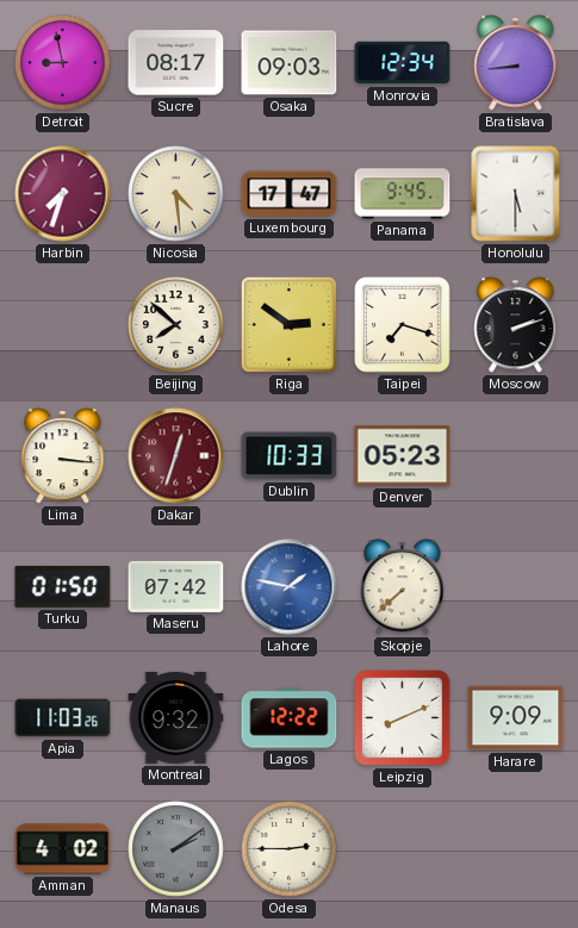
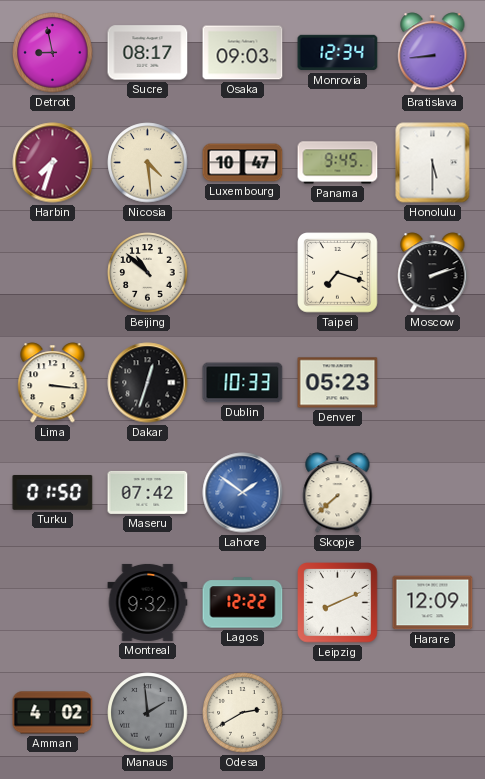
Luxembourg: 17:47 -> 10:47
Beijing: 7:52 -> 10:52
Riga: 2:51 -> none
Dakar dial: burgundy -> black
Lahore: 1:47 -> 1:51
Apia: 11:03 -> none
Harare: 9:09 -> 12:09
Manaus: 2:09 -> 1:59
Odesa: 2:45 -> 2:40
